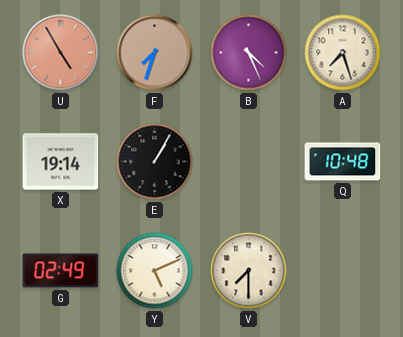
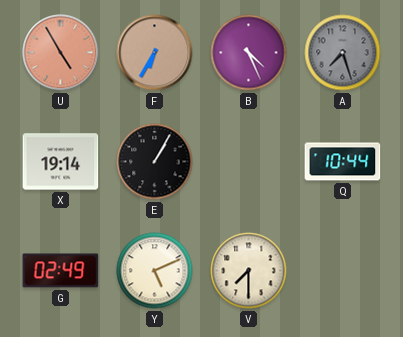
F: 7:33 -> 6:35
A dial: cream -> grey
Q: 10:48 -> 10:44
